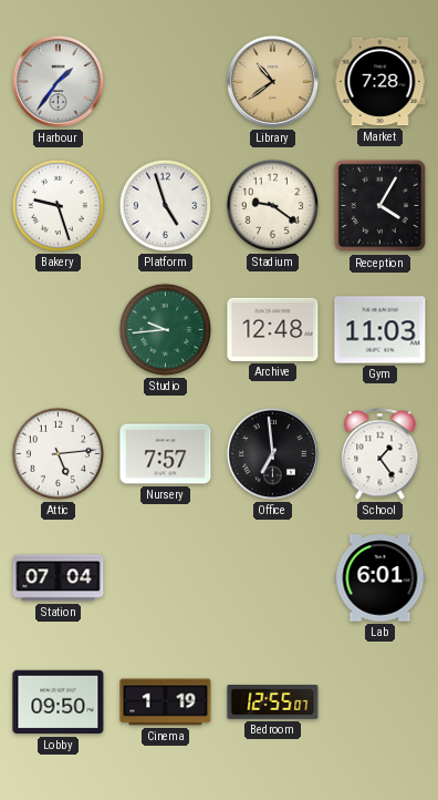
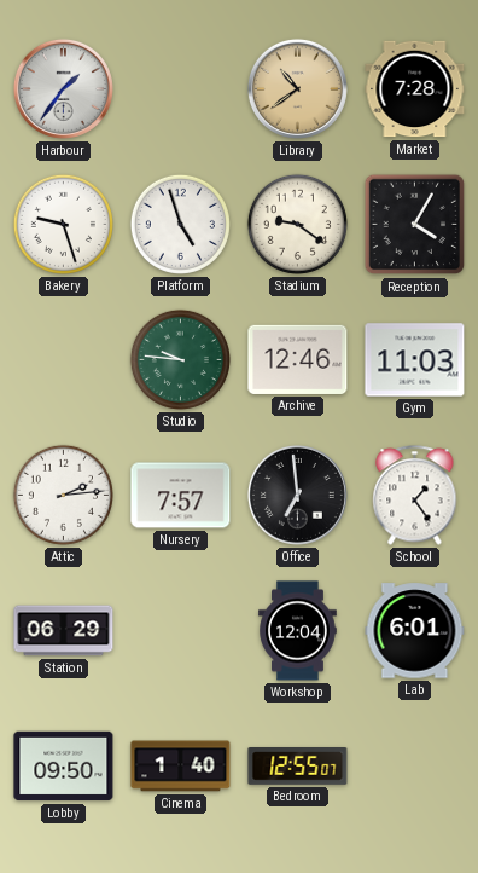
Studio: 9:44 -> 9:46
Archive: 12:48 -> 12:46
Attic: 5:14 -> 2:14
Station: 07:04 -> 06:29
Workshop: none -> 12:04
Cinema: 1:19 -> 1:40
